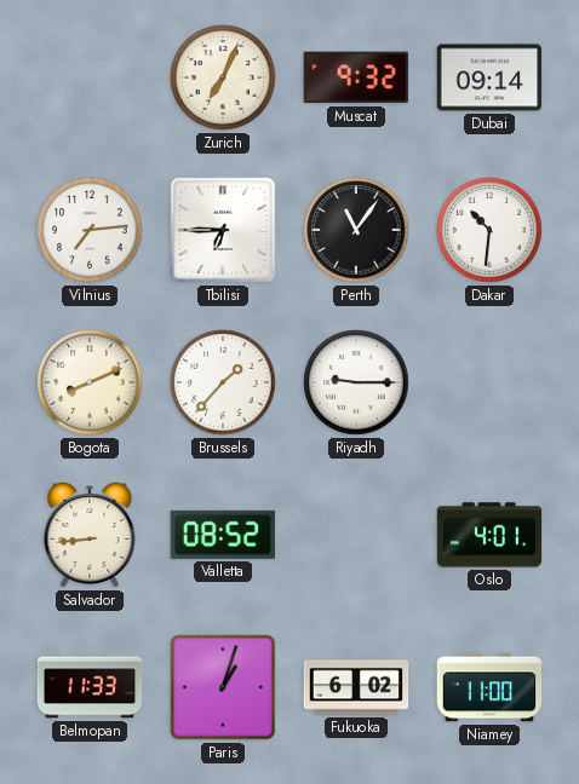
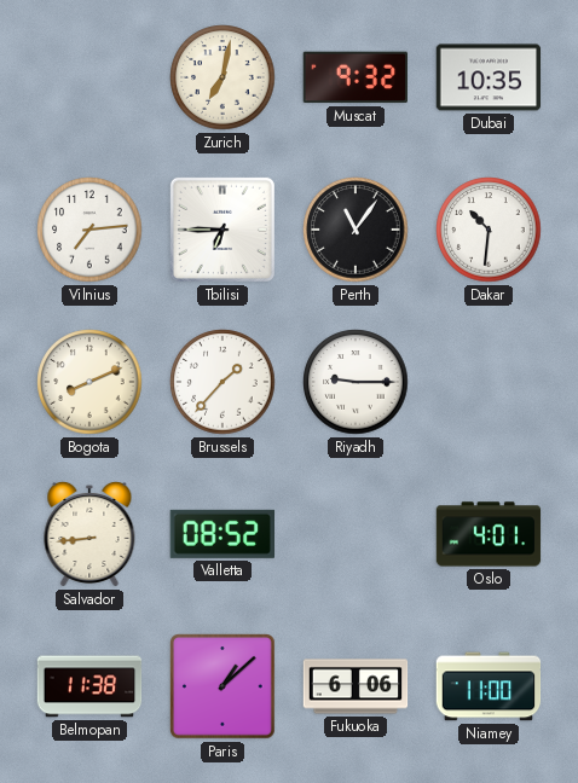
Zurich: 7:04 -> 7:02
Dubai: 09:14 -> 10:35
Belmopan: 11:33 -> 11:38
Paris: 1:03 -> 1:08
Fukuoka: 6:02 -> 6:06
